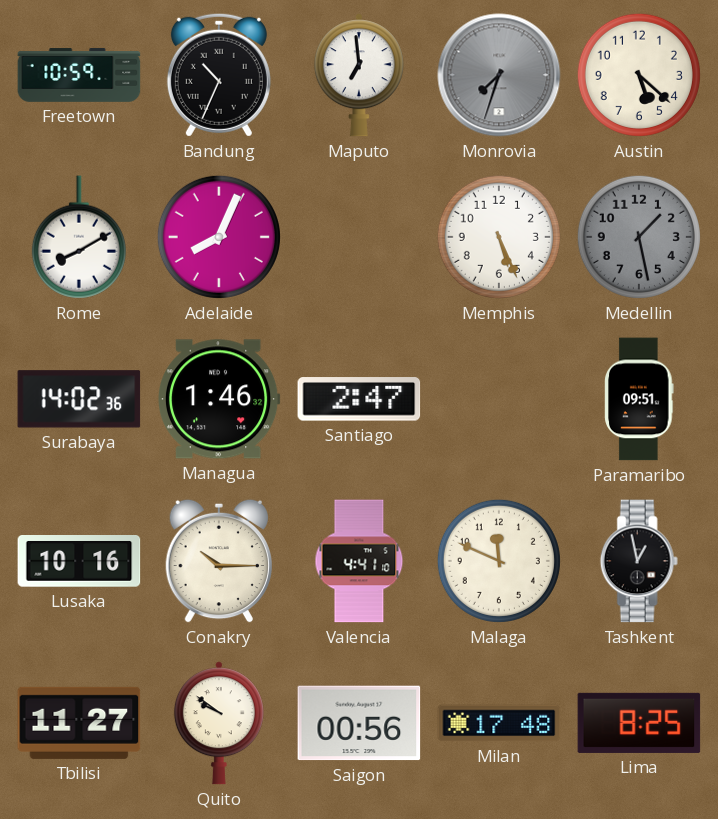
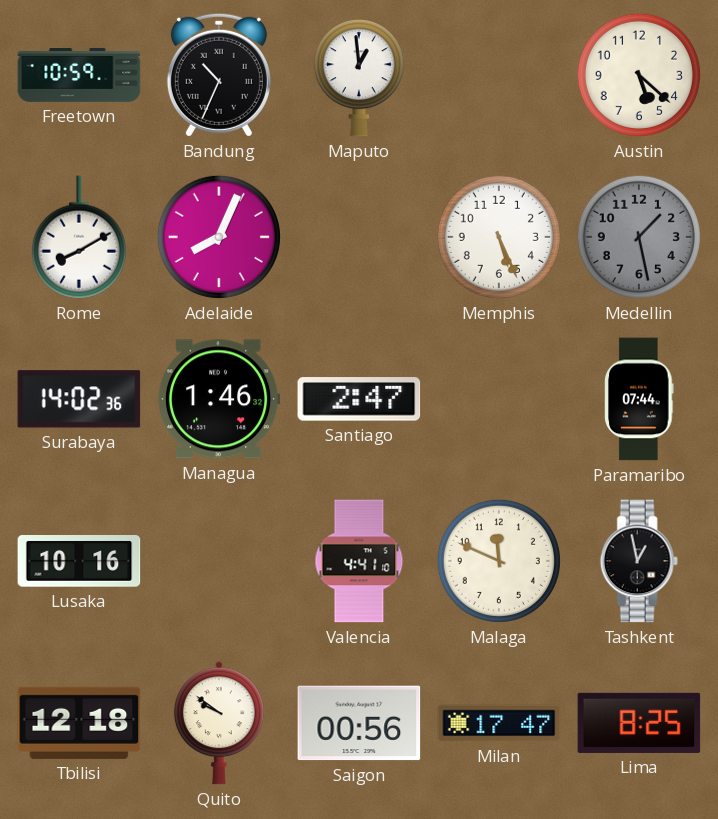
Maputo: 6:59 -> 12:59
Monrovia: 7:33 -> none
Paramaribo: 09:51 -> 07:44
Conakry: 10:15 -> none
Tbilisi: 11:27 -> 12:18
Milan: 17:48 -> 17:47
